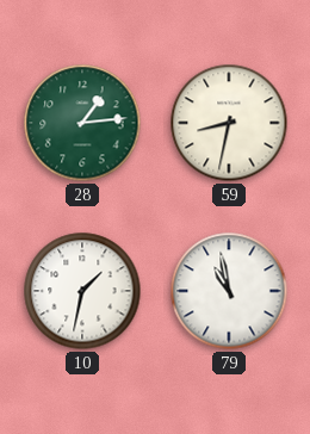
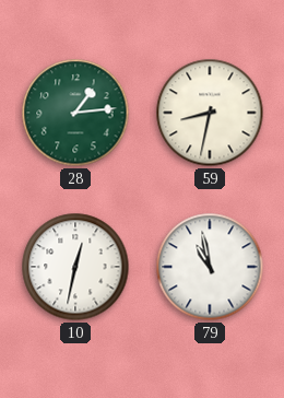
10: 1:32 -> 12:32
